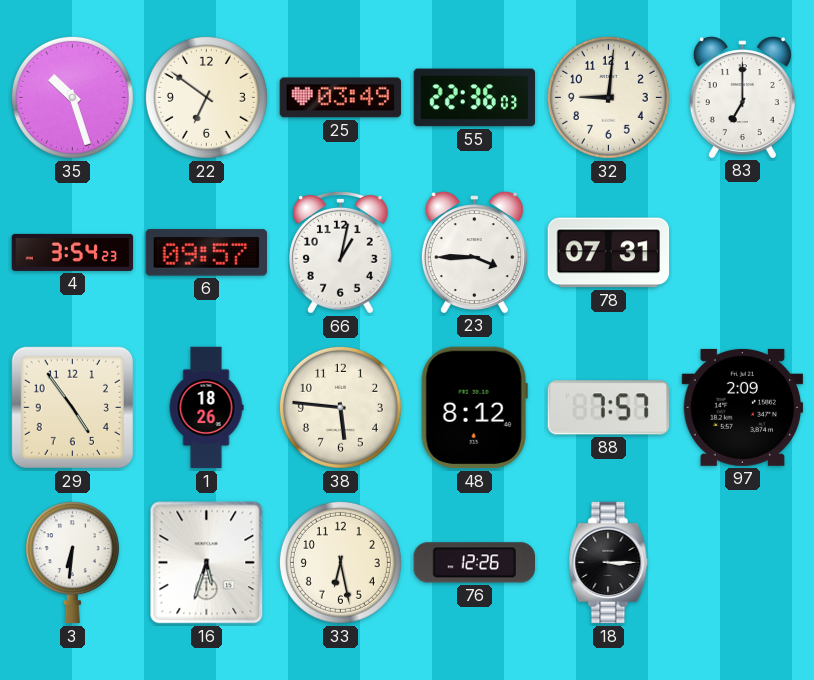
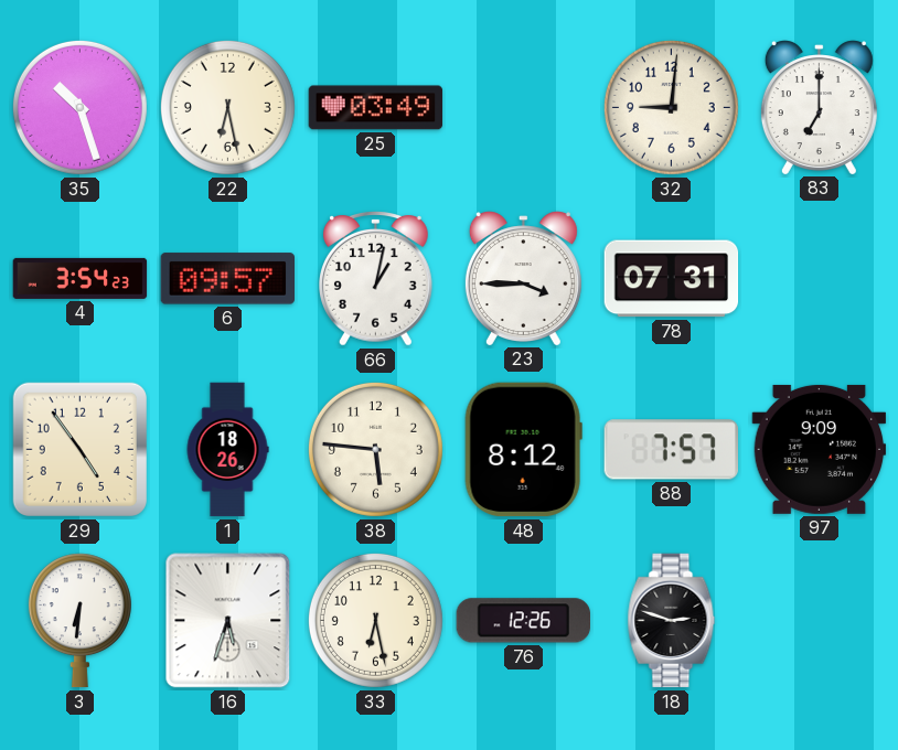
22: 6:51 -> 6:28
55: 22:36 -> none
97: 2:09 -> 9:09
18: 3:15 -> 2:48
